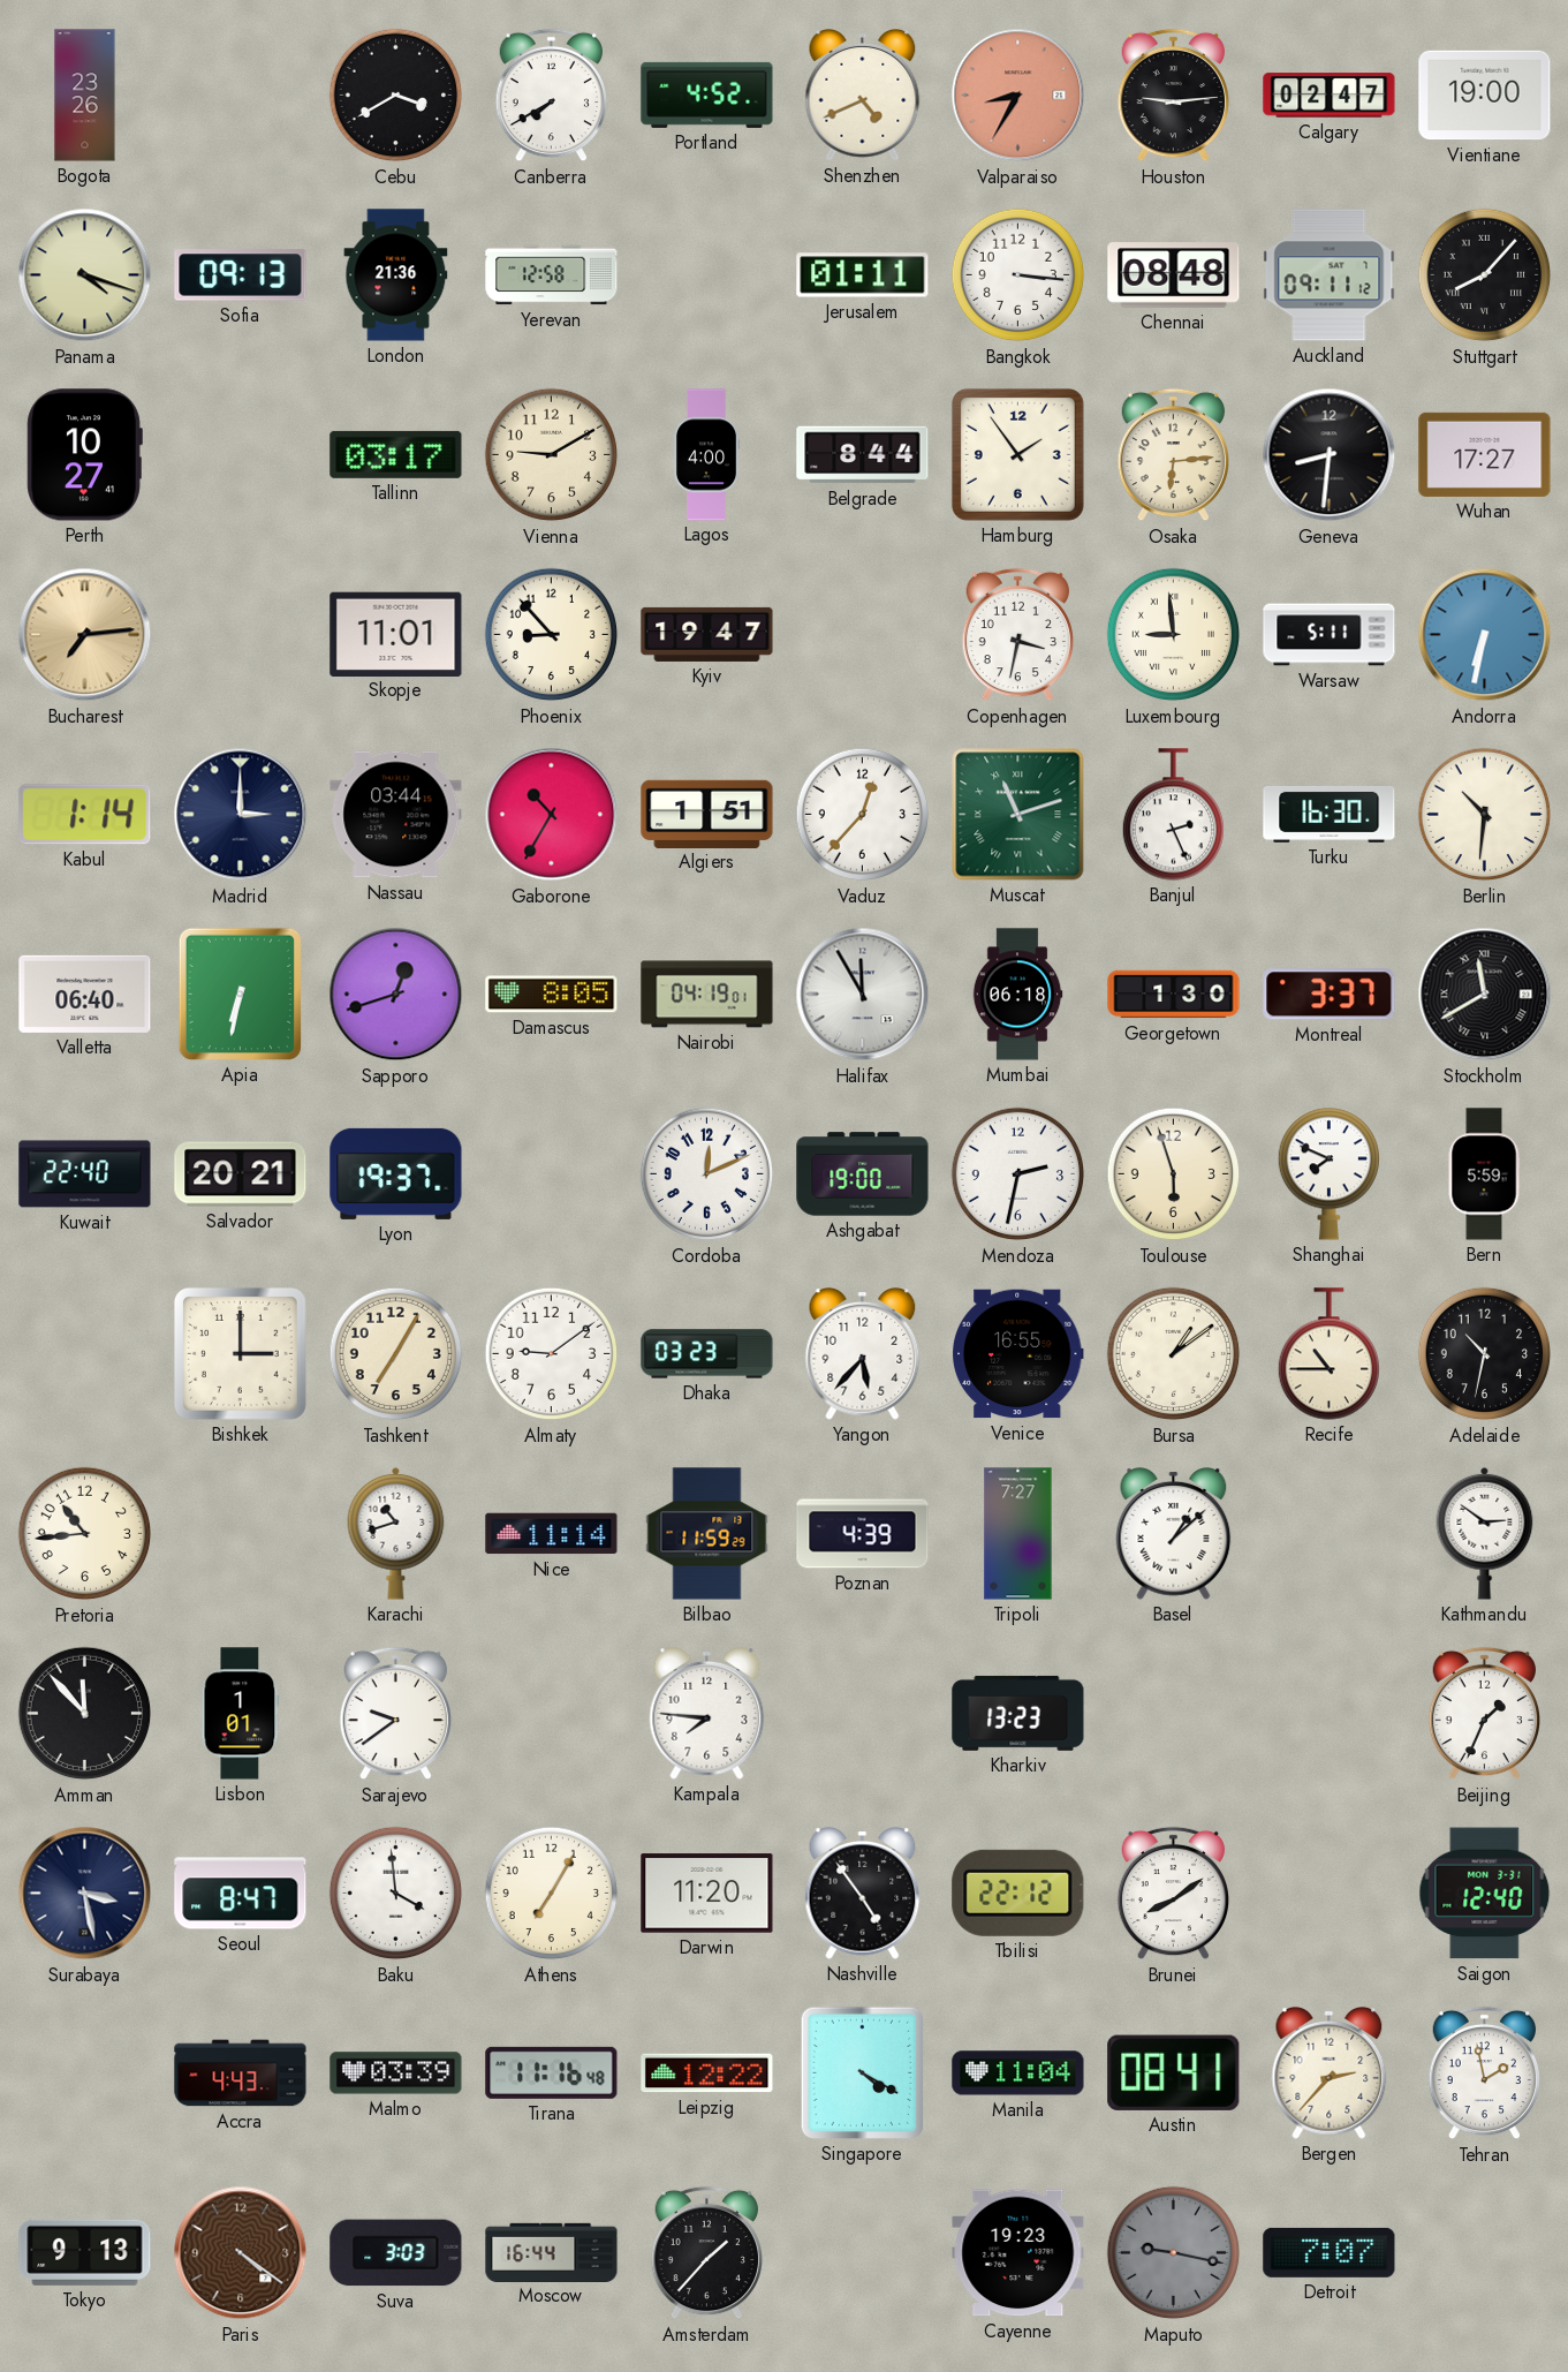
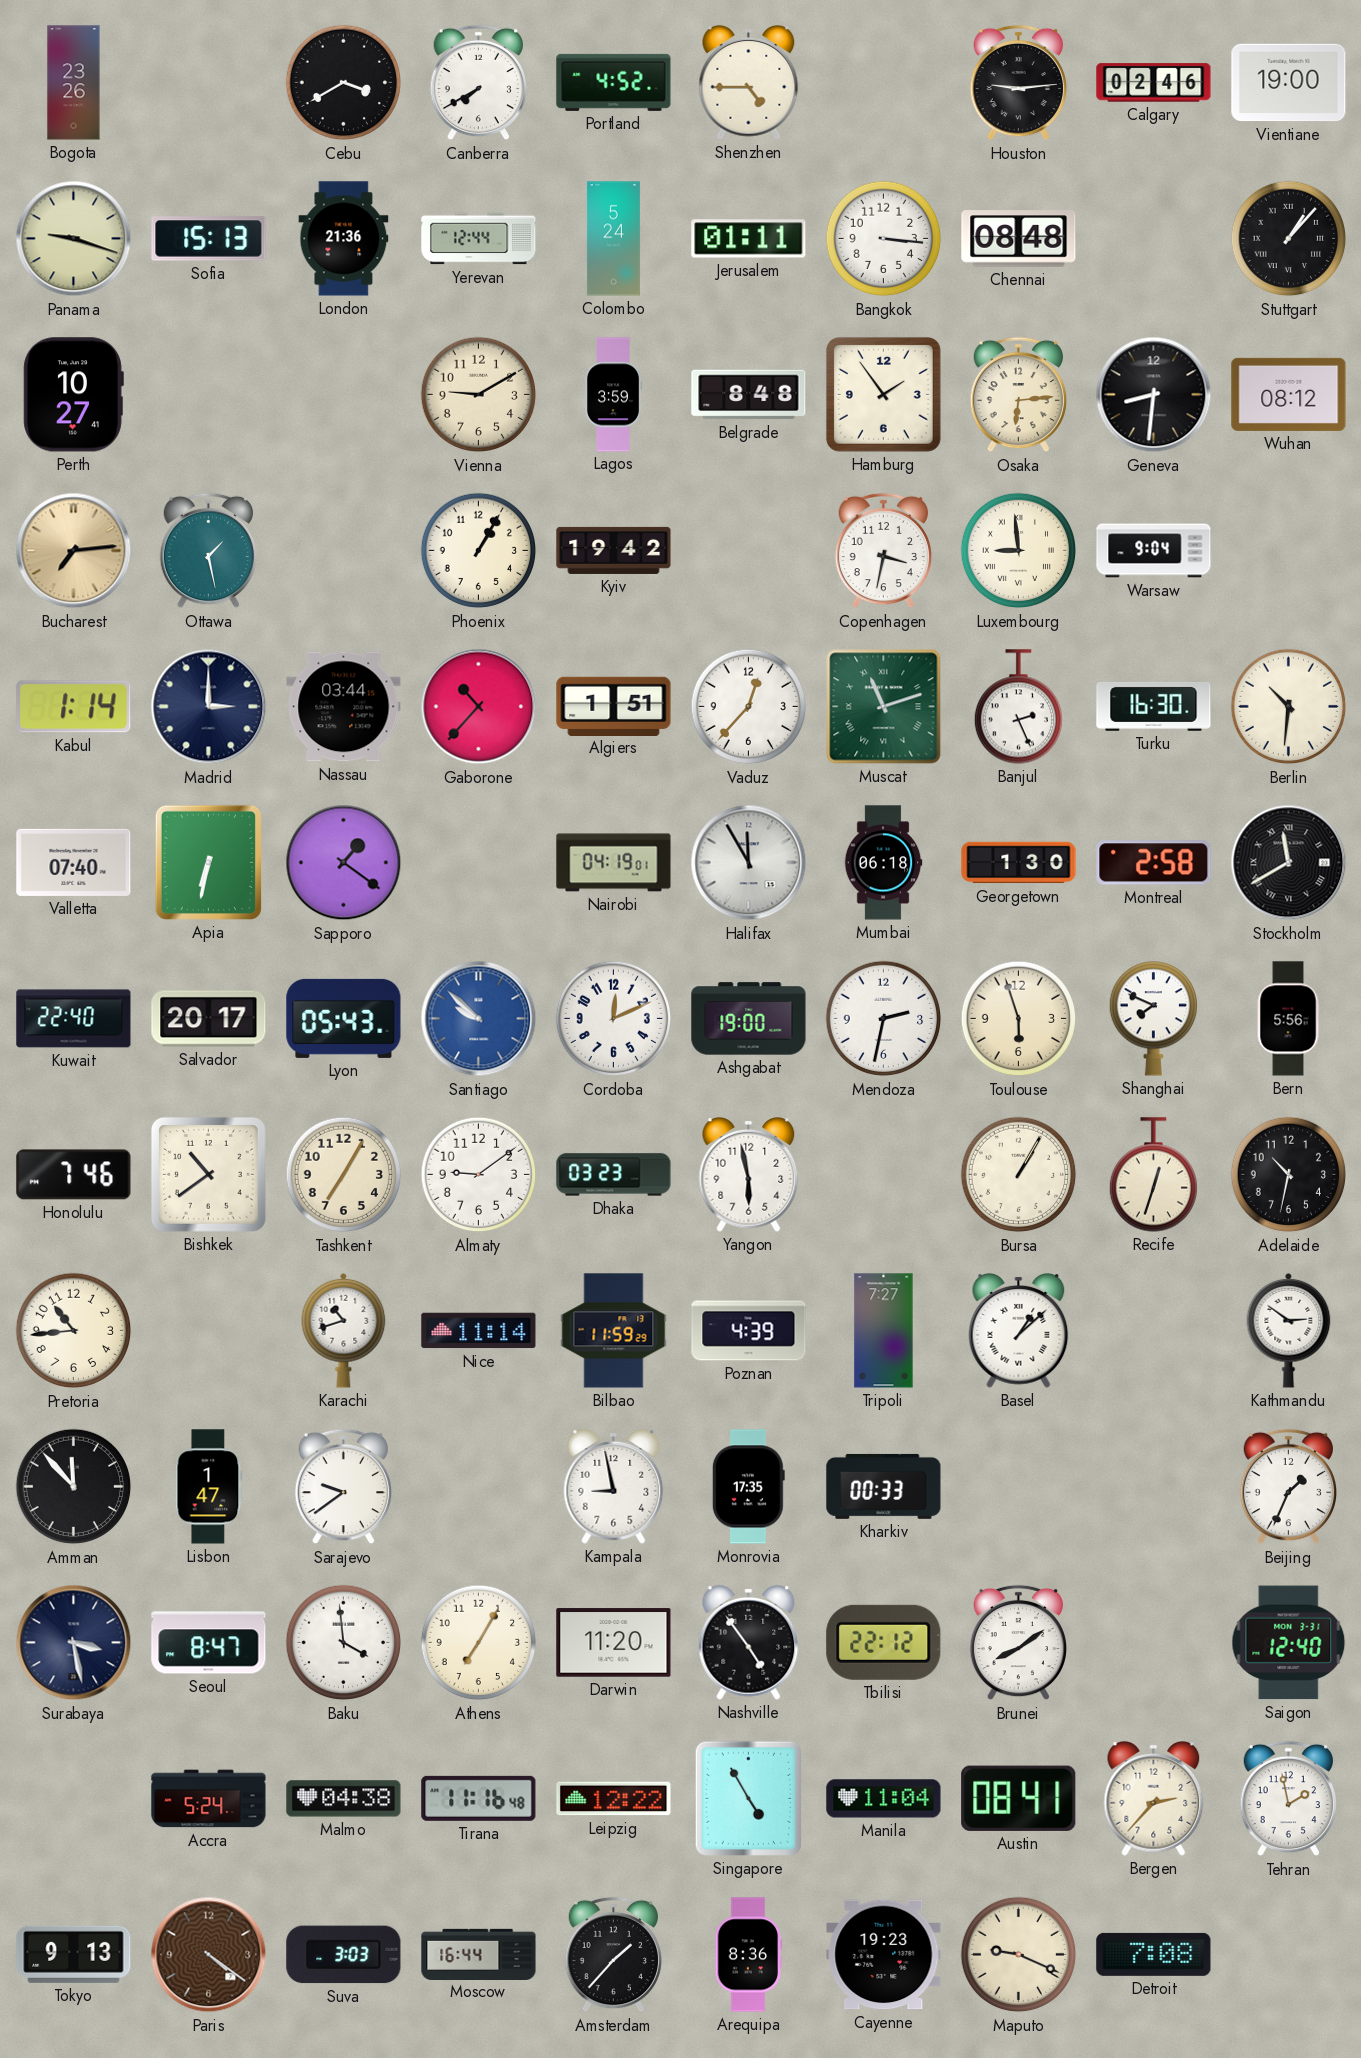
Shenzhen: 4:41 -> 4:45
Valparaiso: 8:35 -> none
Calgary: 02:47 -> 02:46
Panama: 4:18 -> 9:18
Sofia: 09:13 -> 15:13
Yerevan: 12:58 -> 12:44
Colombo: none -> 5:24
Auckland: 09:11 -> none
Stuttgart: 8:07 -> 1:07
Tallinn: 03:17 -> none
Lagos: 4:00 -> 3:59
Belgrade: 8:44 -> 8:48
Wuhan: 17:27 -> 08:12
Ottawa: none -> 1:28
Skopje: 11:01 -> none
Phoenix: 8:53 -> 1:05
Kyiv: 19:47 -> 19:42
Warsaw: 5:11 -> 9:04
Andorra: 6:32 -> none
Gaborone: 10:35 -> 10:37
Valletta: 06:40 -> 07:40
Sapporo: 12:42 -> 1:21
Damascus: 8:05 -> none
Montreal: 3:37 -> 2:58
Salvador: 20:21 -> 20:17
Lyon: 19:37 -> 05:43
Santiago: none -> 9:52
Bern: 5:59 -> 5:56
Honolulu: none -> 7:46
Bishkek: 3:00 -> 10:39
Yangon: 5:37 -> 5:58
Venice: 16:55 -> none
Bursa: 1:09 -> 1:05
Recife: 10:45 -> 12:33
Lisbon: 1:01 -> 1:47
Kampala: 7:46 -> 8:58
Monrovia: none -> 17:35
Kharkiv: 13:23 -> 00:33
Accra: 4:43 -> 5:24
Malmo: 03:39 -> 04:38
Singapore: 4:20 -> 4:55
Arequipa: none -> 8:36
Maputo: 9:17 -> 9:19
Maputo dial: grey -> cream
Detroit: 7:07 -> 7:08
